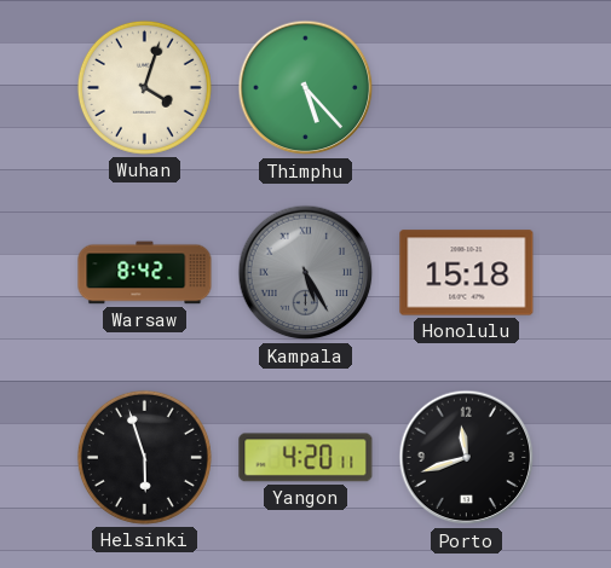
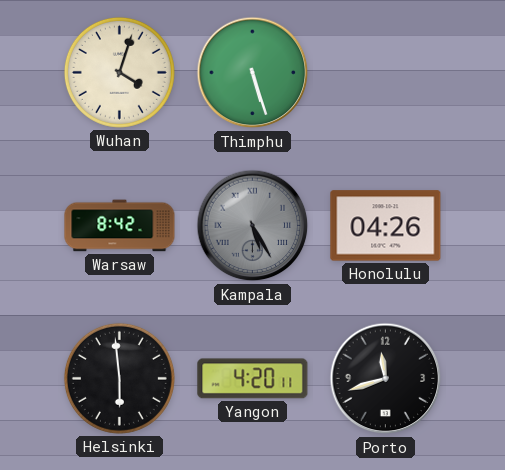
Thimphu: 5:23 -> 5:27
Honolulu: 15:18 -> 04:26
Helsinki: 5:57 -> 5:59
